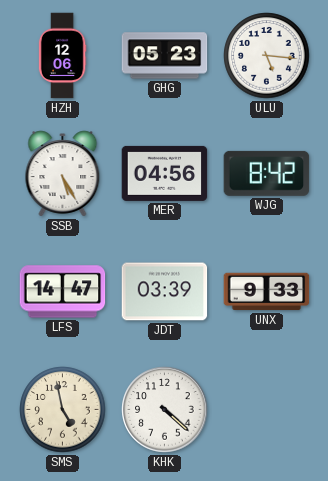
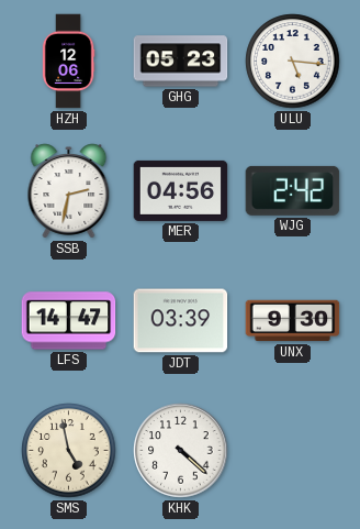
SSB: 5:25 -> 2:32
WJG: 8:42 -> 2:42
UNX: 9:33 -> 9:30
